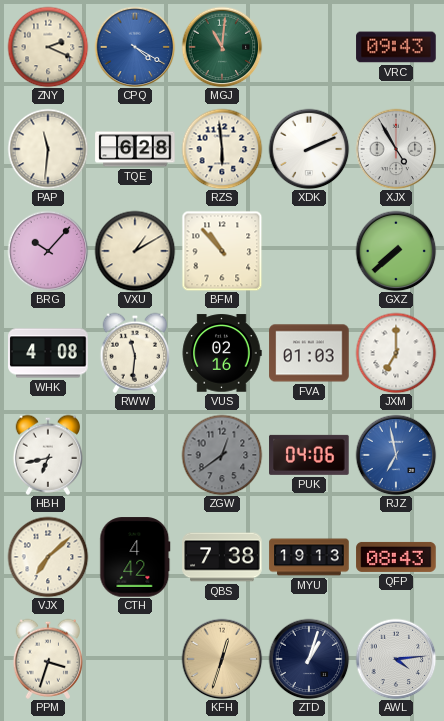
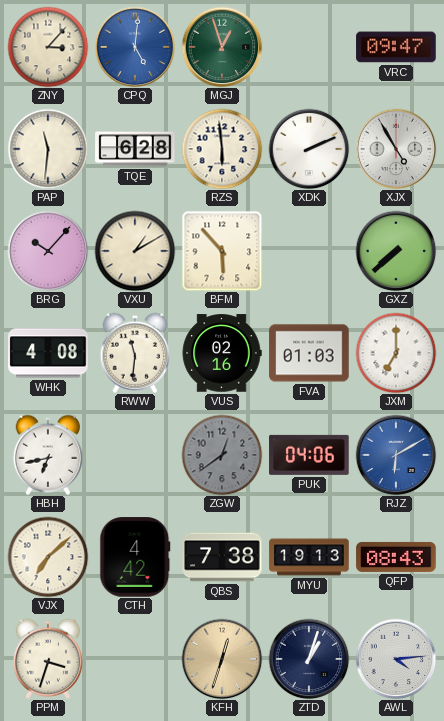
ZNY: 2:19 -> 3:07
CPQ: 4:20 -> 5:01
MGJ: 11:01 -> 12:57
VRC: 09:43 -> 09:47
BFM: 10:53 -> 5:53
RJZ: 6:58 -> 6:10
